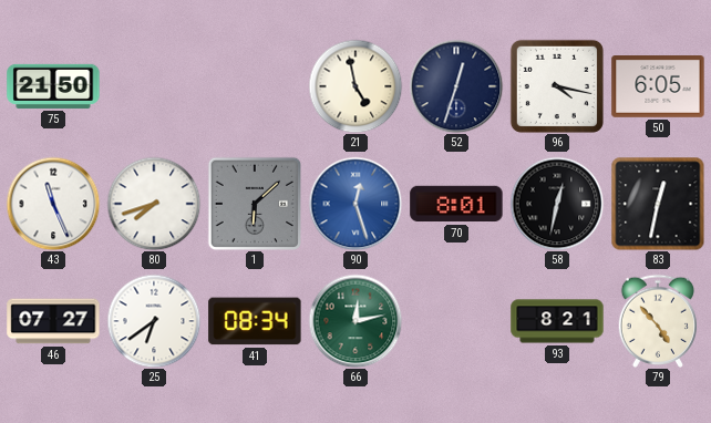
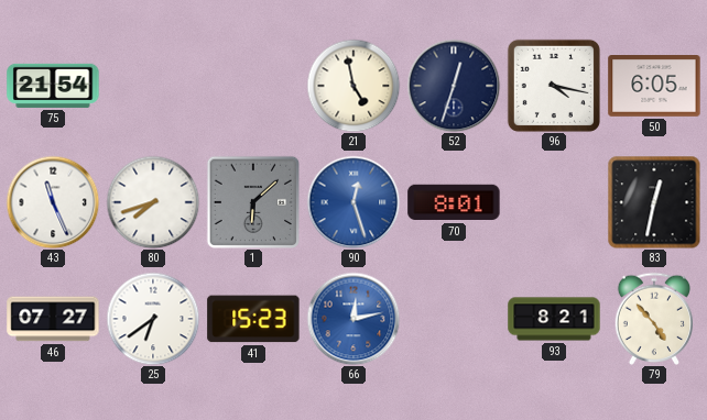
75: 21:50 -> 21:54
58: 12:32 -> none
41: 08:34 -> 15:23
66 dial: green -> blue
